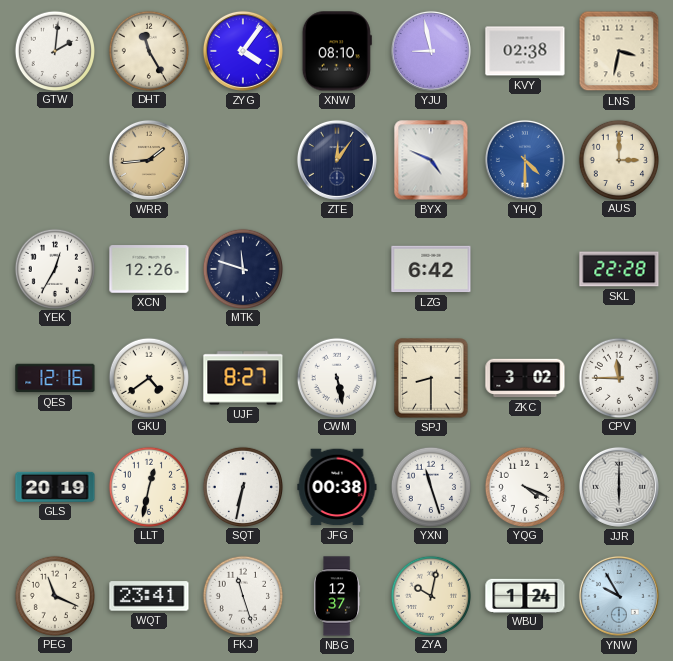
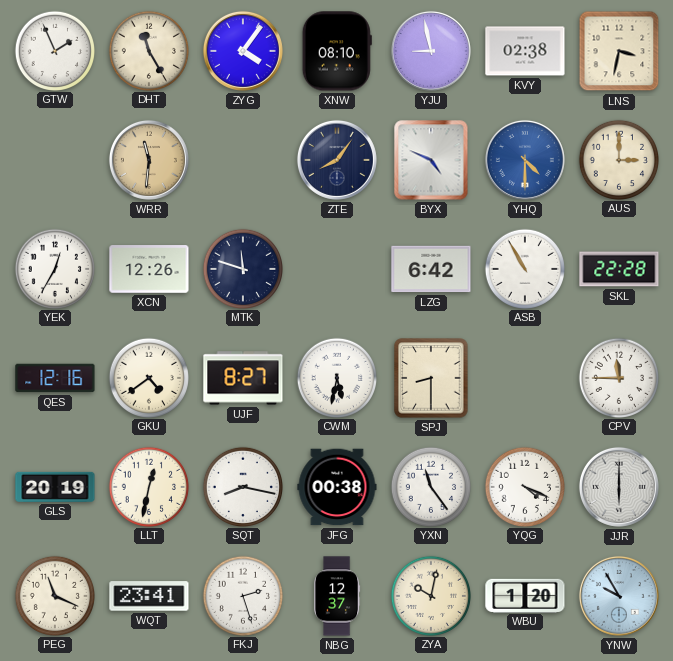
GTW: 2:01 -> 1:56
WRR: 1:44 -> 11:31
ZTE: 12:06 -> 8:06
ASB: none -> 10:55
CWM: 5:28 -> 5:32
ZKC: 3:02 -> none
SQT: 6:32 -> 8:17
YXN: 11:27 -> 11:24
FKJ: 11:27 -> 2:27
WBU: 1:24 -> 1:20
